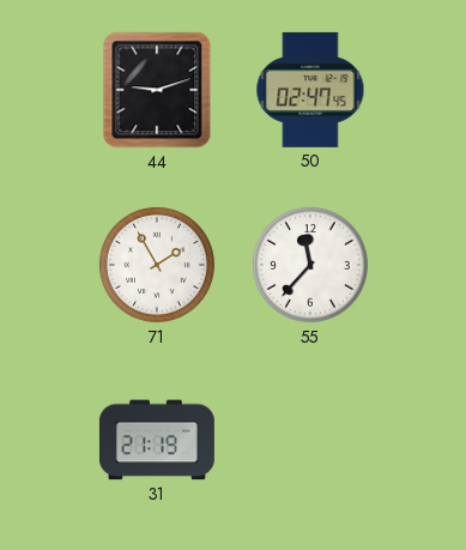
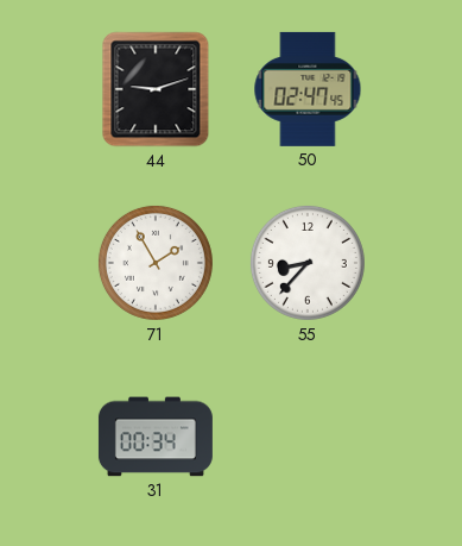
55: 11:37 -> 8:37
31: 21:19 -> 00:34
